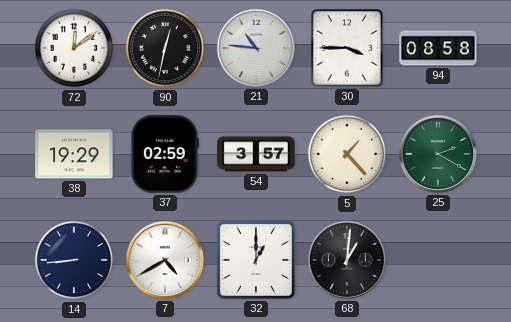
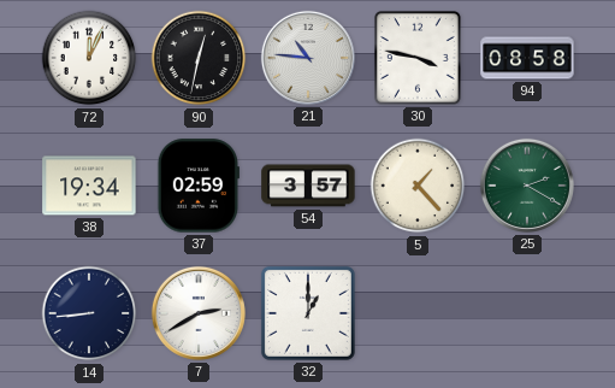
72: 12:09 -> 12:04
30: 3:45 -> 3:47
38: 19:29 -> 19:34
7: 4:40 -> 2:40
68: 1:01 -> none
